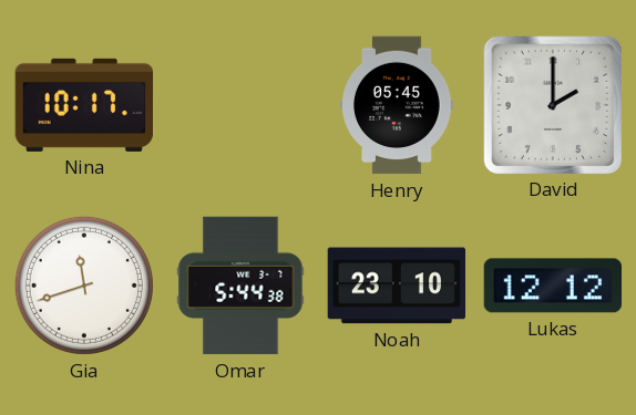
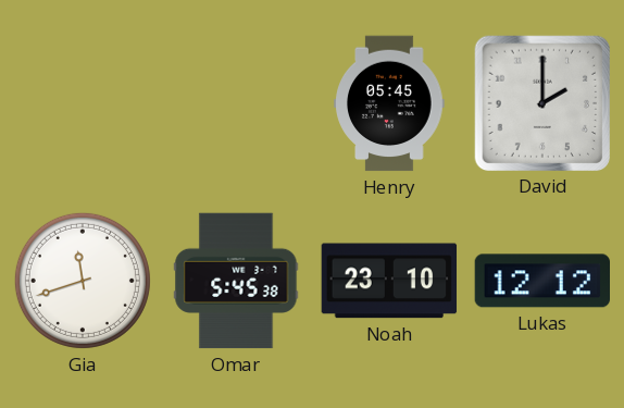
Nina: 10:17 -> none
Omar: 5:44 -> 5:45
